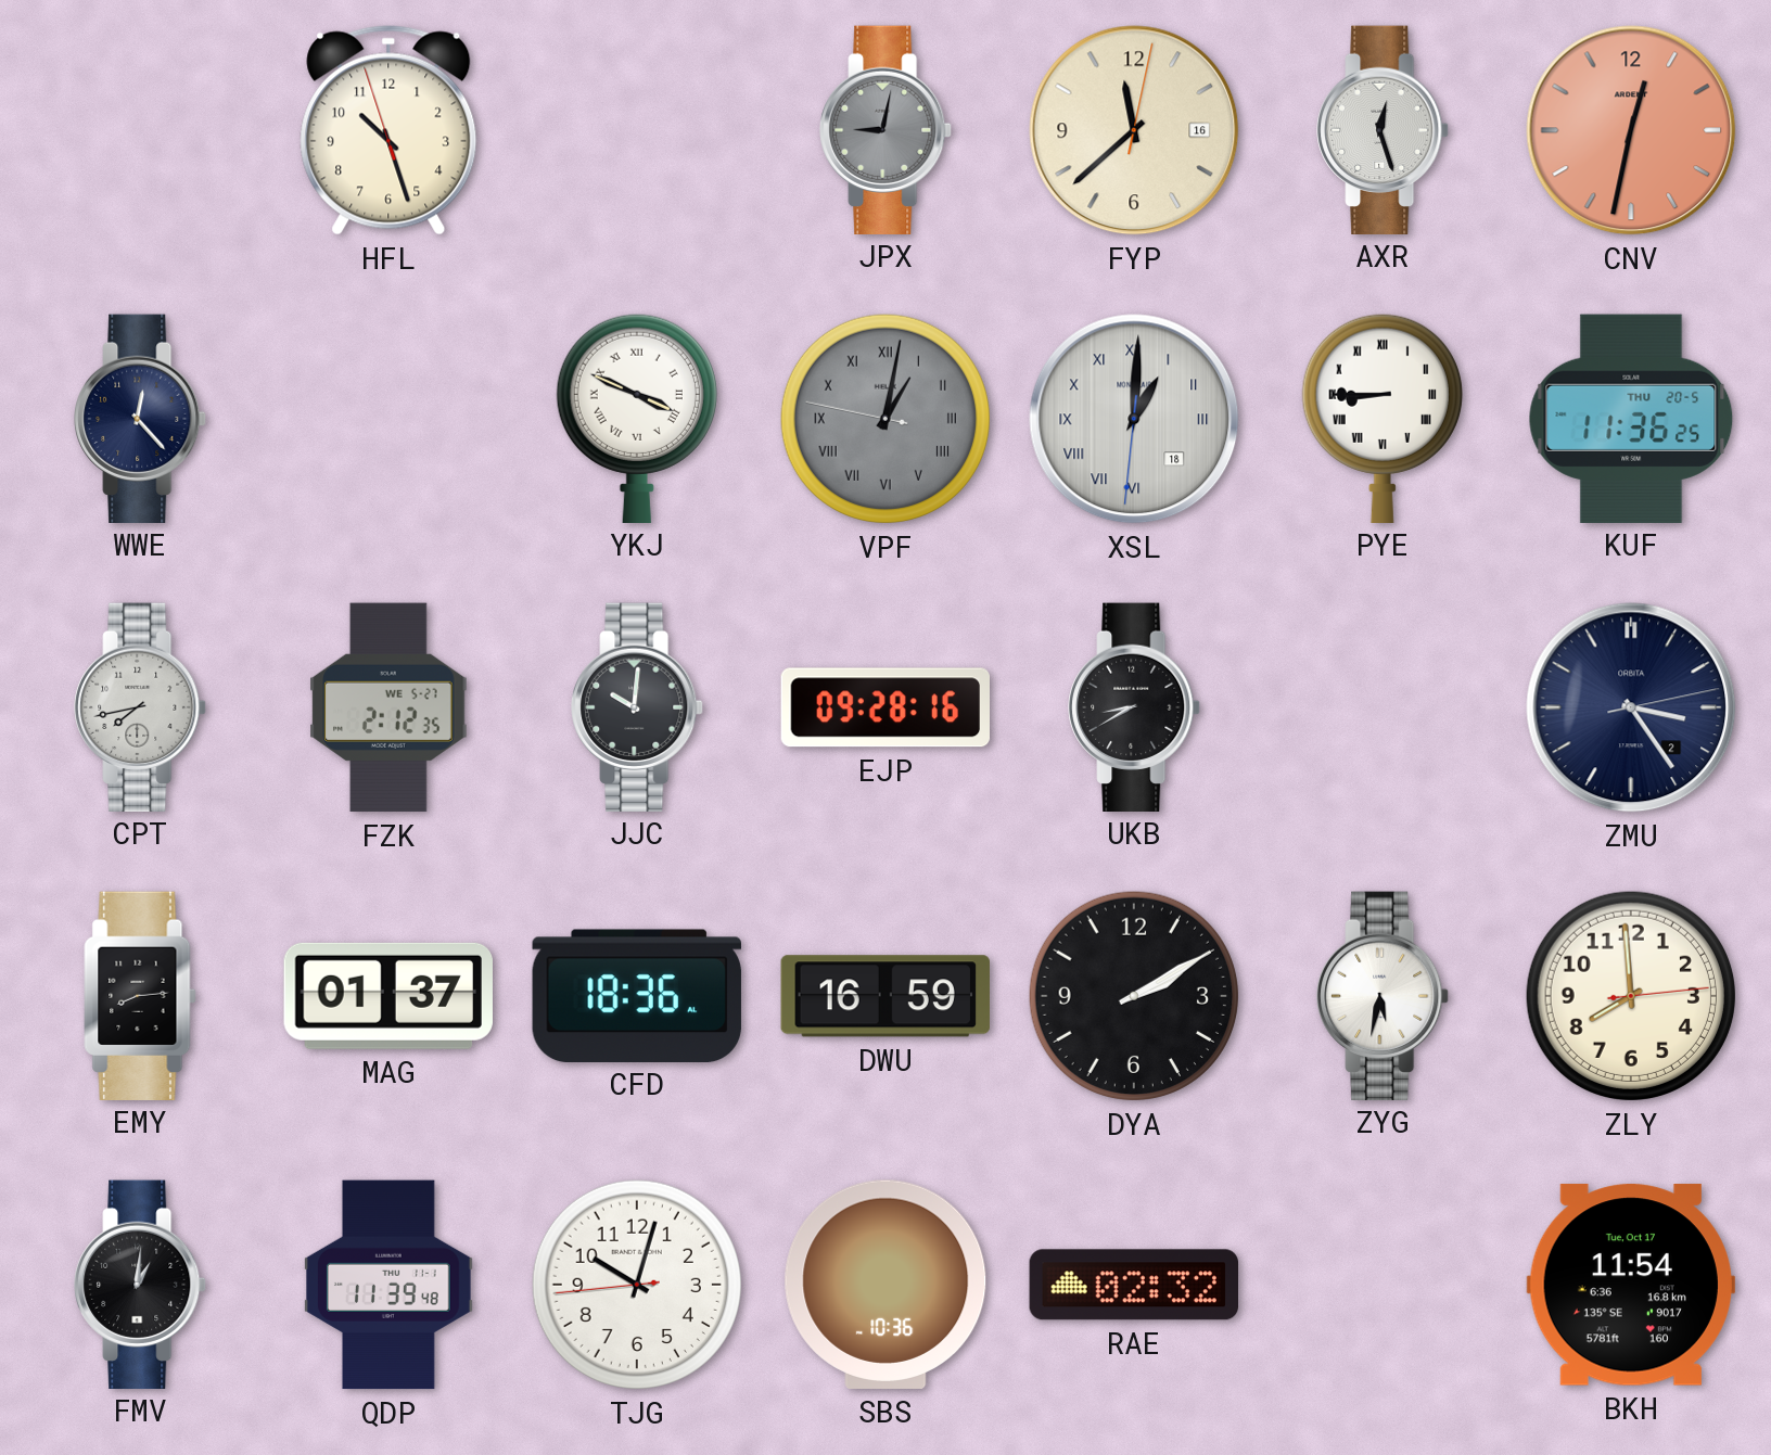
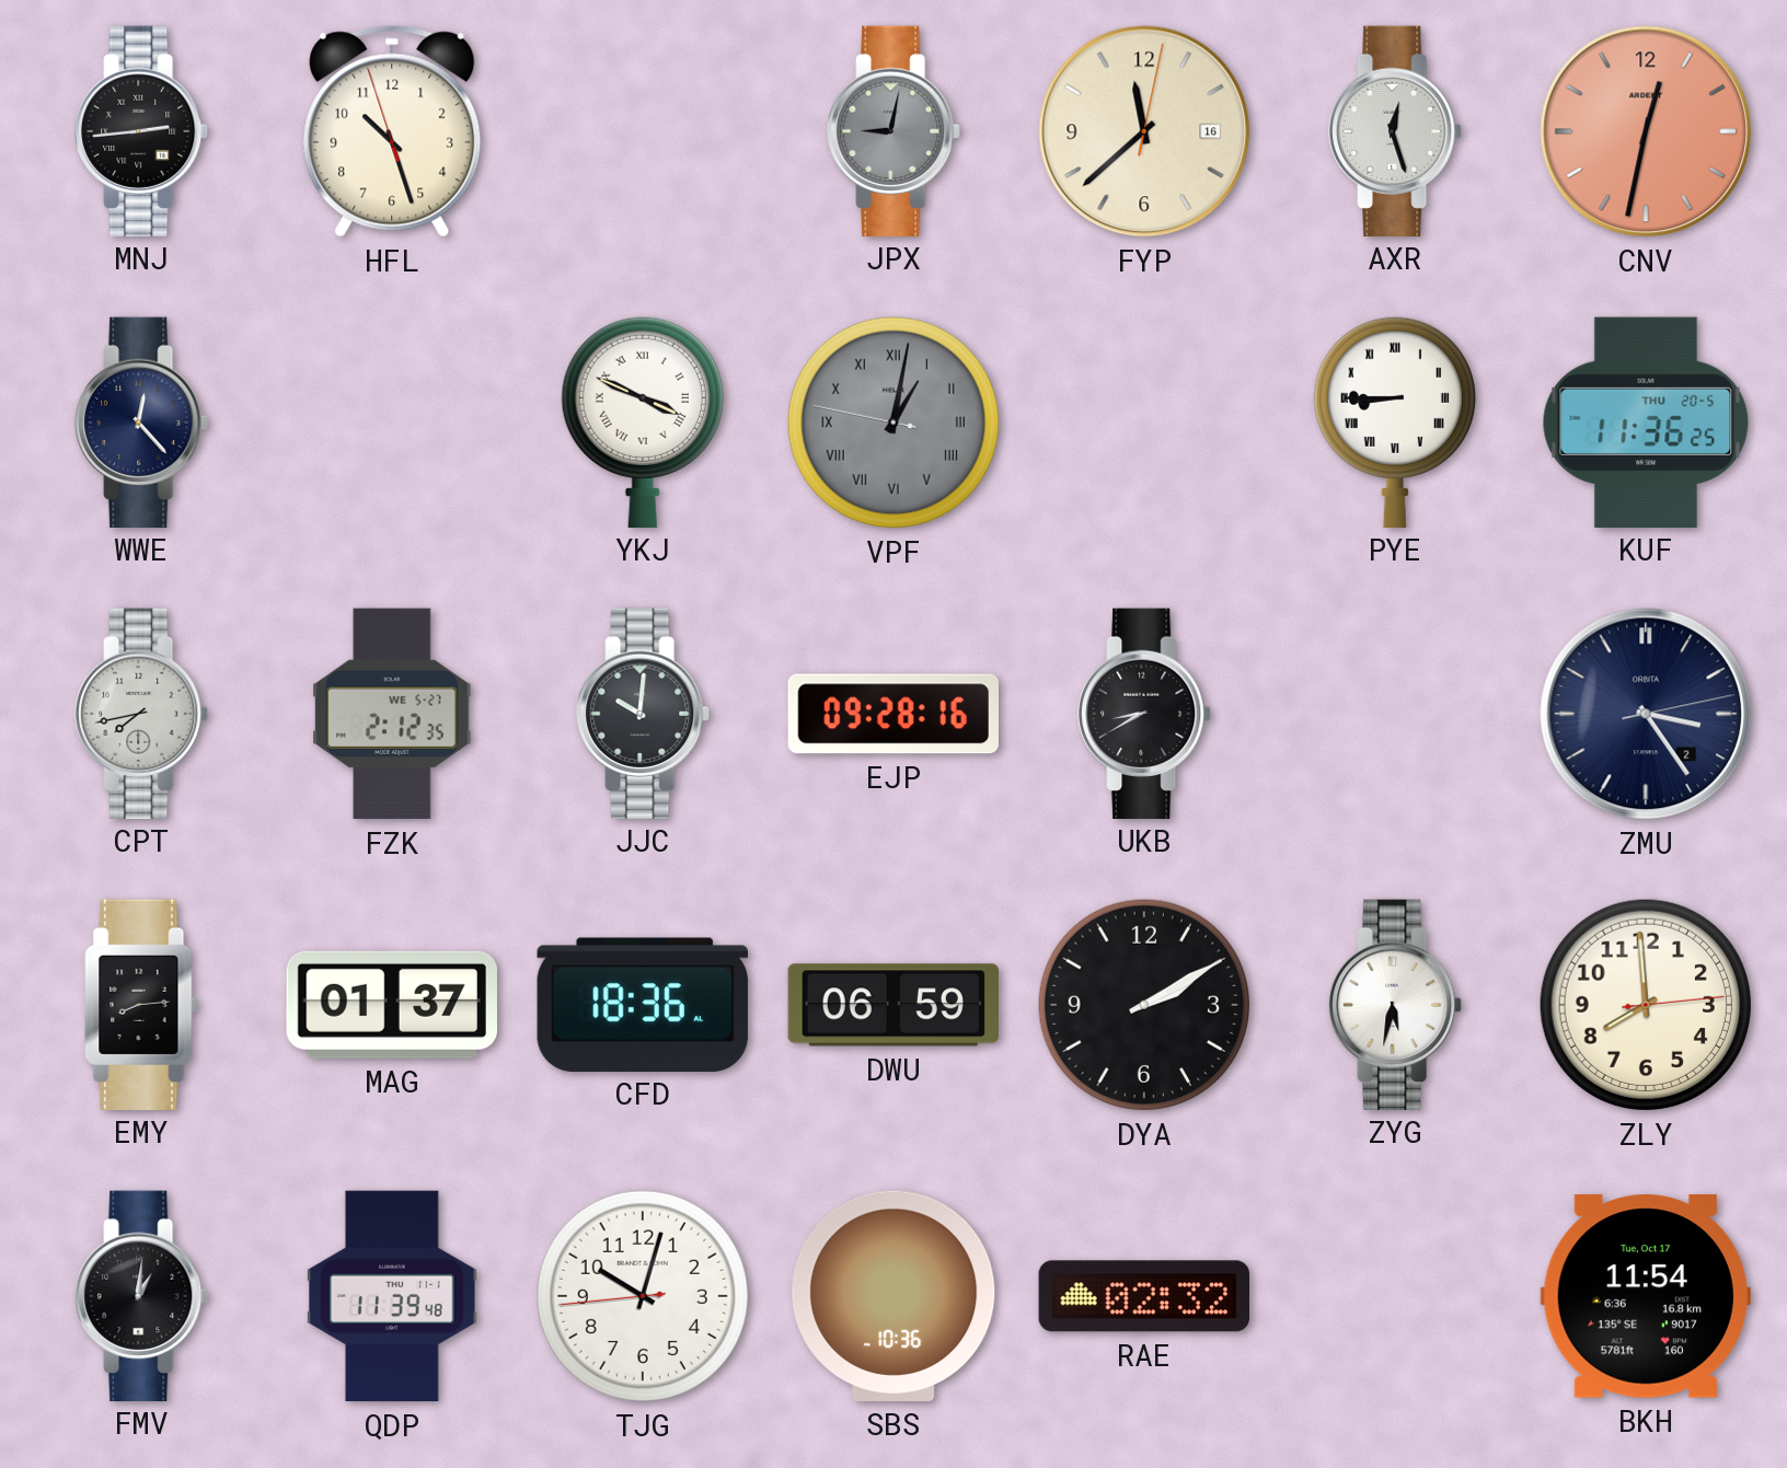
MNJ: none -> 2:44
XSL: 1:00 -> none
DWU: 16:59 -> 06:59
